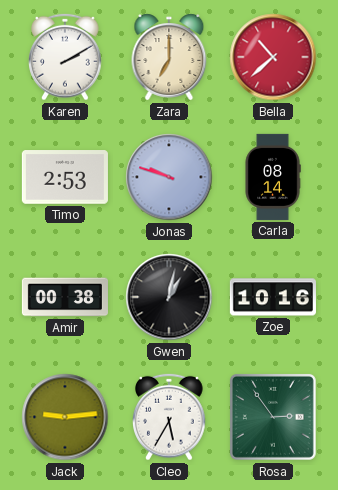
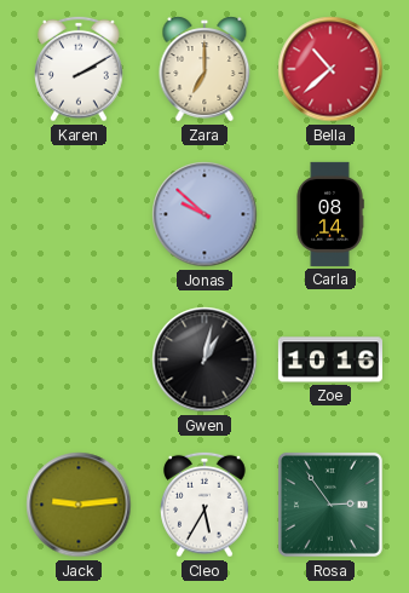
Timo: 2:53 -> none
Jonas: 9:48 -> 9:52
Amir: 00:38 -> none
